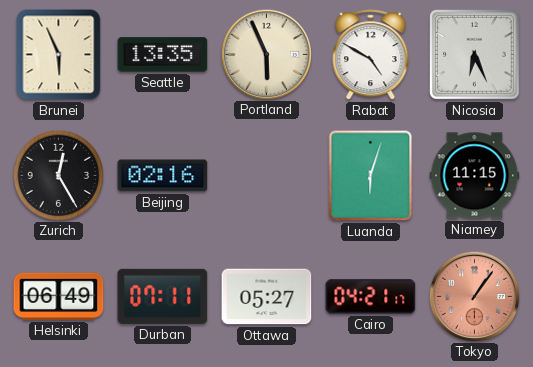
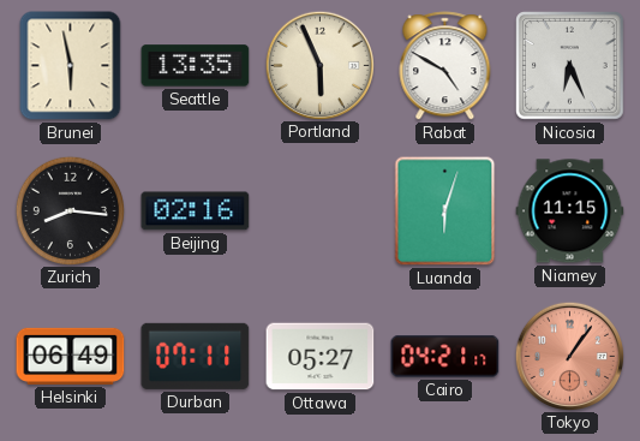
Brunei: 5:56 -> 5:58
Zurich: 12:25 -> 8:16
